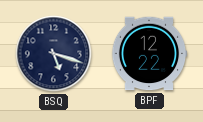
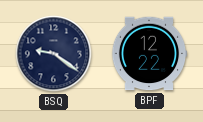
BSQ: 5:18 -> 9:21
